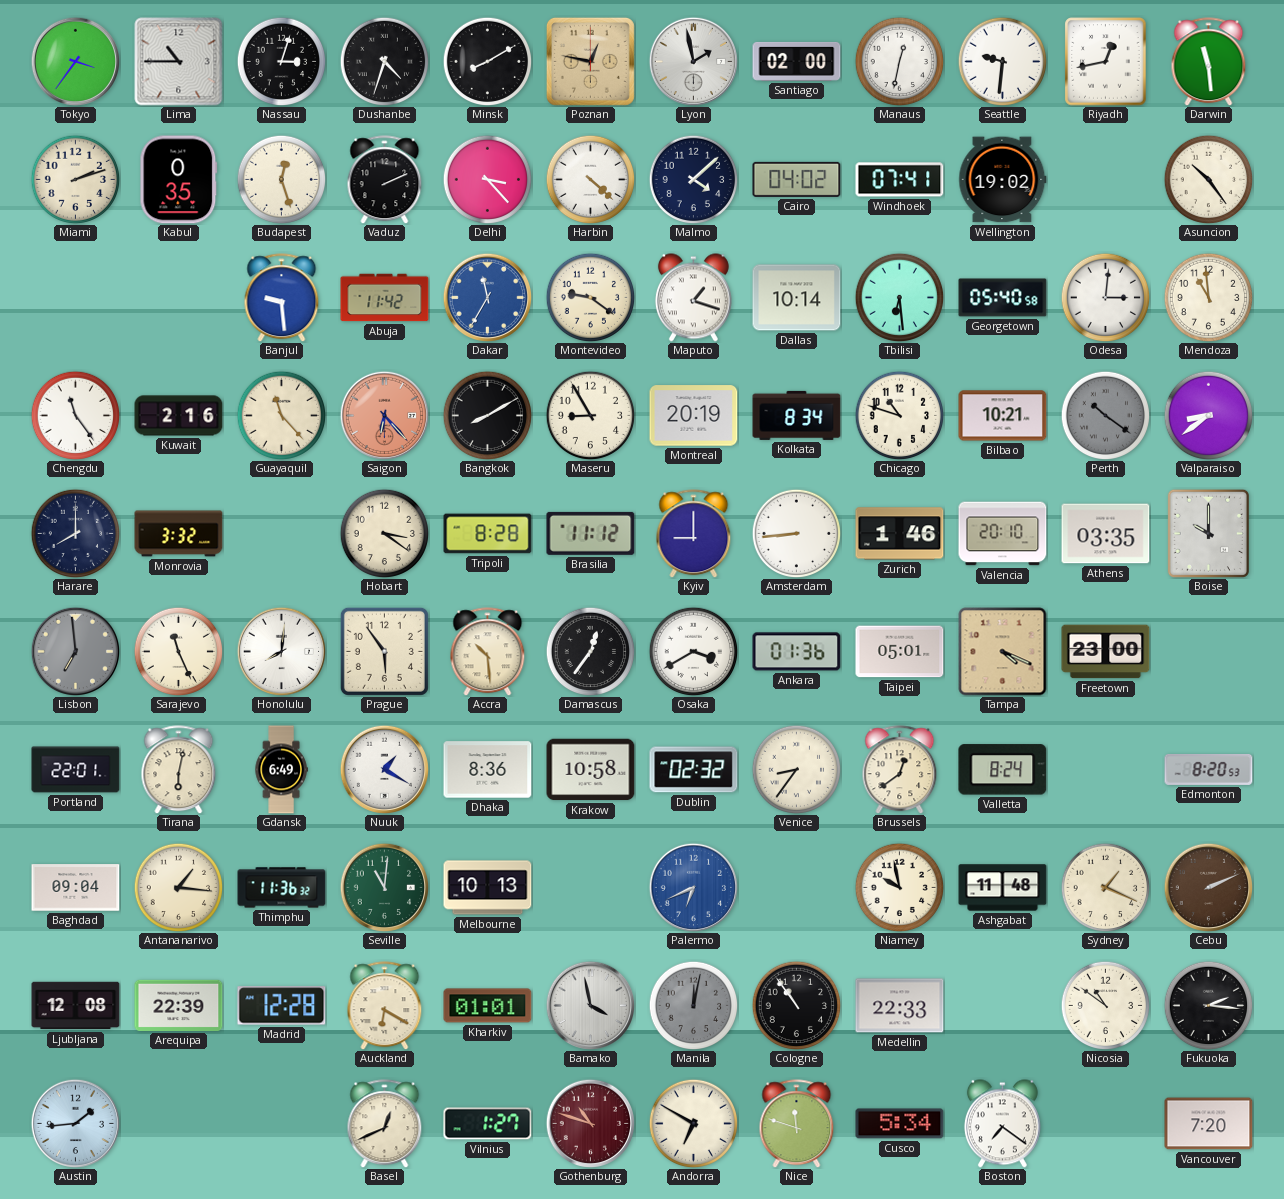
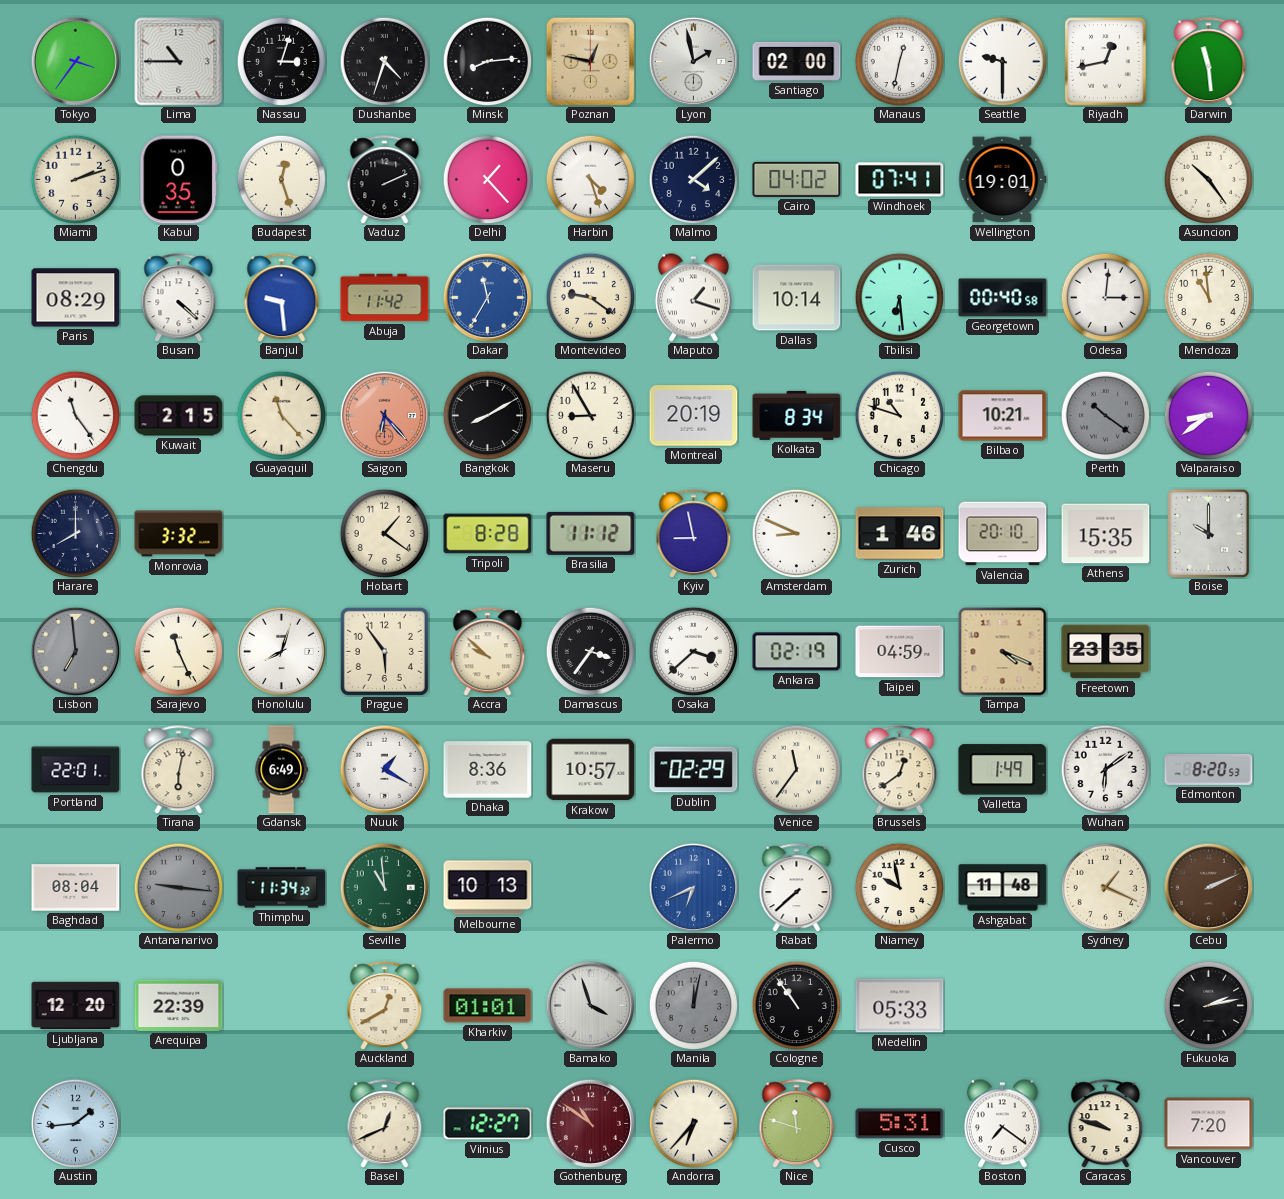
Minsk: 8:10 -> 8:14
Seattle: 9:31 -> 9:30
Delhi: 3:23 -> 1:23
Harbin: 4:22 -> 4:27
Wellington: 19:02 -> 19:01
Paris: none -> 08:29
Busan: none -> 4:22
Georgetown: 05:40 -> 00:40
Kuwait: 2:16 -> 2:15
Hobart: 3:21 -> 1:21
Kyiv: 9:00 -> 8:58
Amsterdam: 8:44 -> 8:49
Athens: 03:35 -> 15:35
Honolulu: 8:01 -> 8:03
Accra: 10:29 -> 9:52
Damascus: 12:36 -> 3:36
Osaka: 3:40 -> 3:38
Ankara: 01:36 -> 02:19
Taipei: 05:01 -> 04:59
Freetown: 23:00 -> 23:35
Krakow: 10:58 -> 10:57
Dublin: 02:32 -> 02:29
Venice: 8:36 -> 11:36
Valletta: 8:24 -> 1:49
Wuhan: none -> 6:09
Baghdad: 09:04 -> 08:04
Antananarivo: 1:16 -> 9:16
Antananarivo dial: cream -> grey
Thimphu: 11:36 -> 11:34
Seville: 11:01 -> 10:59
Rabat: none -> 7:38
Ljubljana: 12:08 -> 12:20
Madrid: 12:28 -> none
Auckland: 6:20 -> 12:40
Bamako: 3:58 -> 3:57
Medellin: 22:33 -> 05:33
Nicosia: 10:51 -> none
Fukuoka: 2:16 -> 2:13
Vilnius: 1:27 -> 12:27
Gothenburg: 10:48 -> 10:51
Andorra: 6:50 -> 6:37
Cusco: 5:34 -> 5:31
Caracas: none -> 9:48
